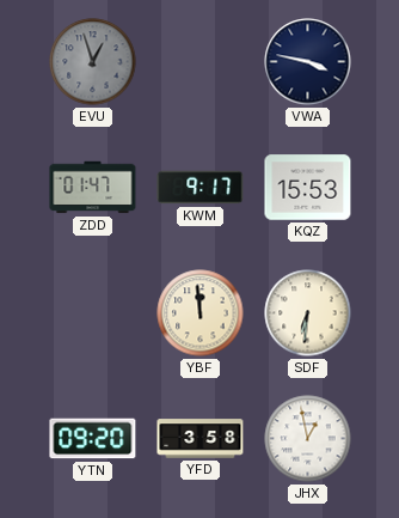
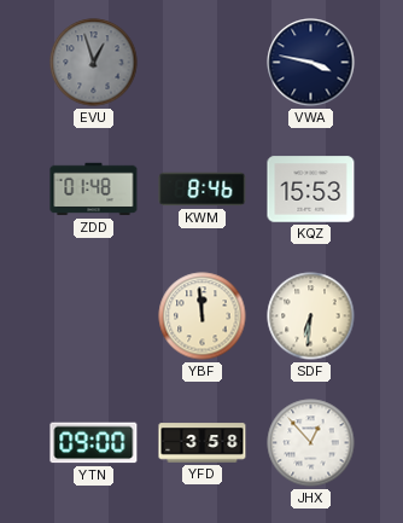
ZDD: 01:47 -> 01:48
KWM: 9:17 -> 8:46
YTN: 09:20 -> 09:00
JHX: 12:58 -> 12:53
